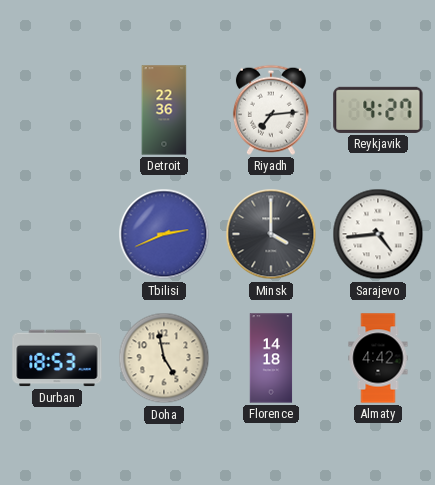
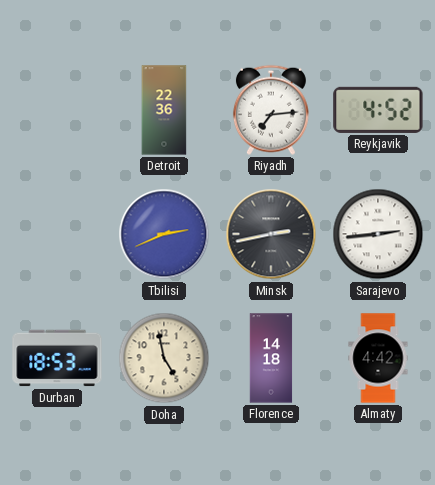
Reykjavik: 4:27 -> 4:52
Minsk: 4:00 -> 2:43
Sarajevo: 4:44 -> 2:44
